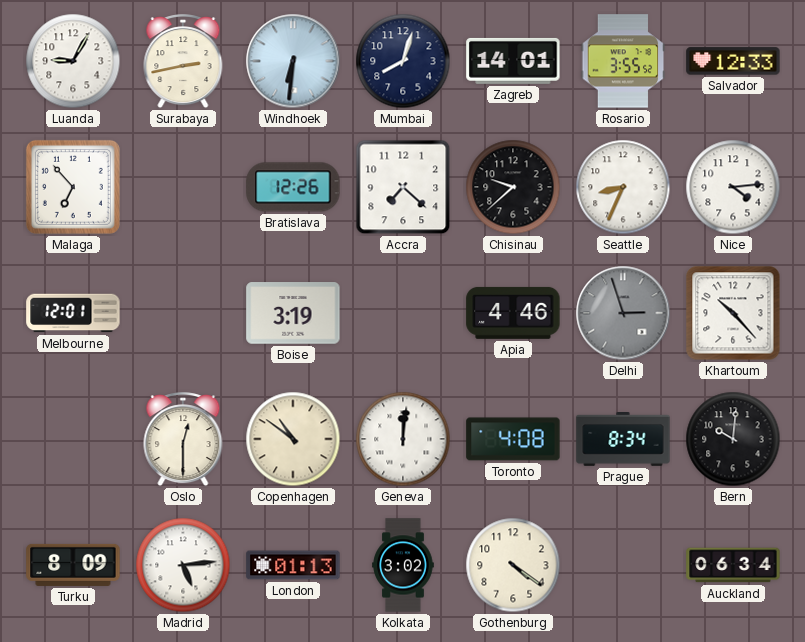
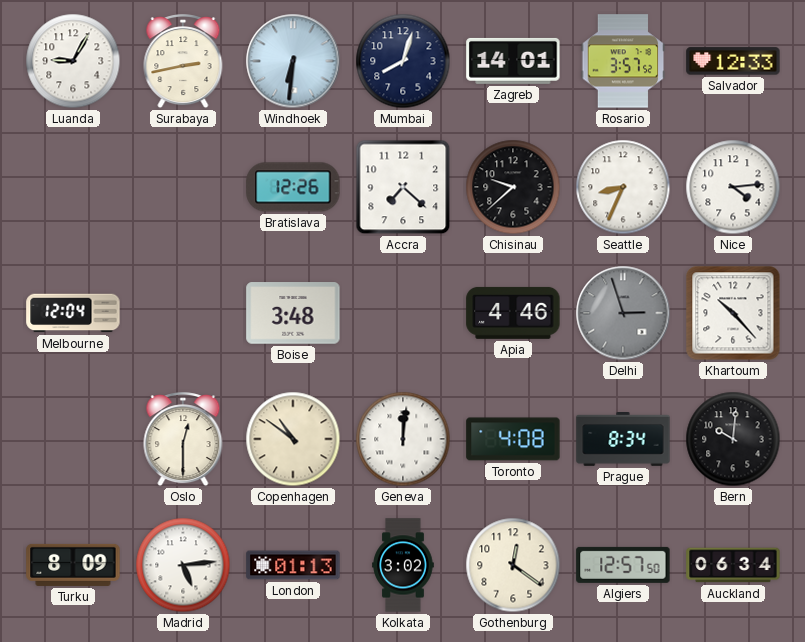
Rosario: 3:55 -> 3:57
Malaga: 6:53 -> none
Melbourne: 12:01 -> 12:04
Boise: 3:19 -> 3:48
Gothenburg: 4:21 -> 12:21
Algiers: none -> 12:57
